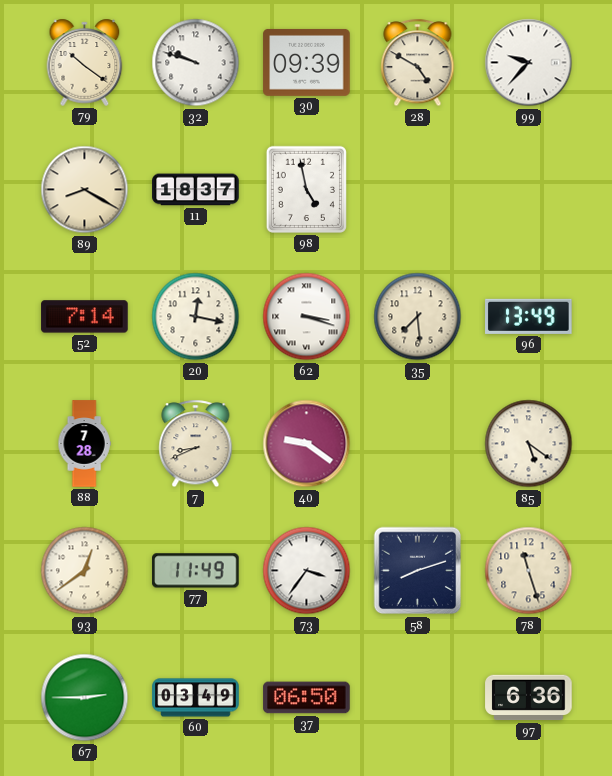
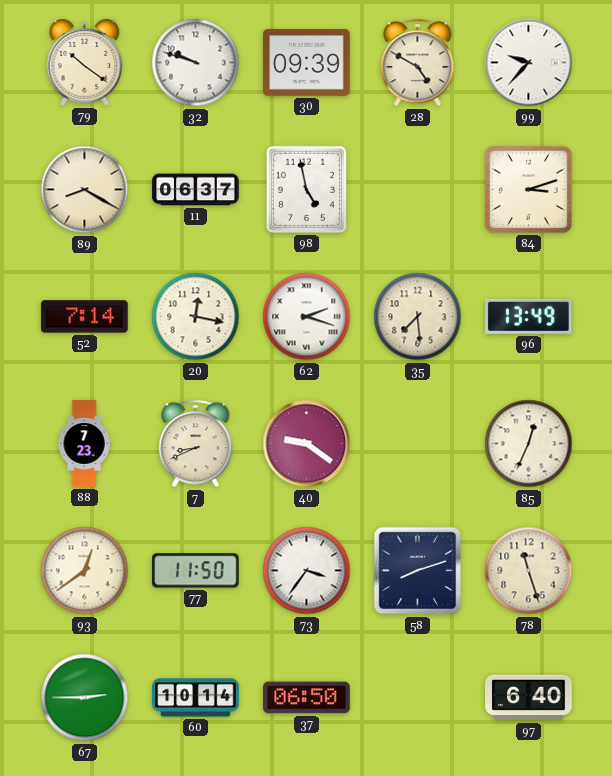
11: 18:37 -> 06:37
84: none -> 3:12
62: 3:18 -> 2:18
88: 7:28 -> 7:23
85: 5:21 -> 12:34
77: 11:49 -> 11:50
60: 03:49 -> 10:14
97: 6:36 -> 6:40
